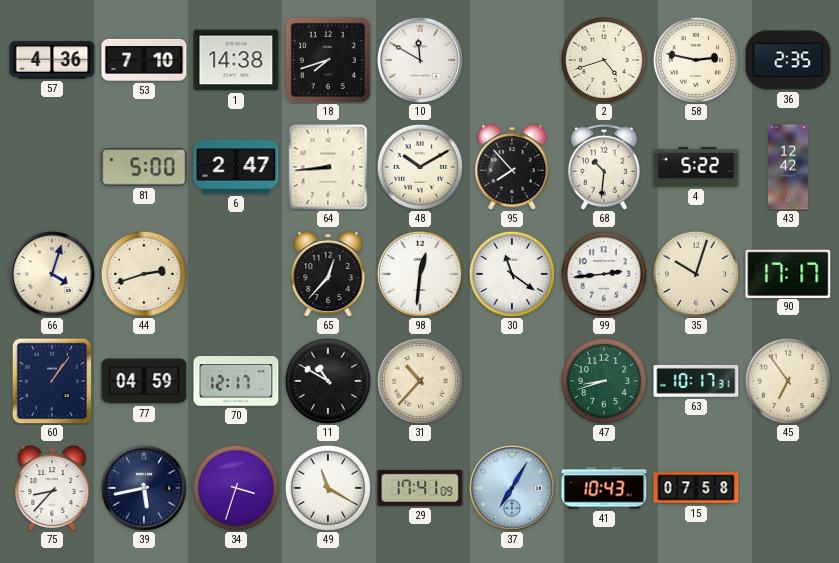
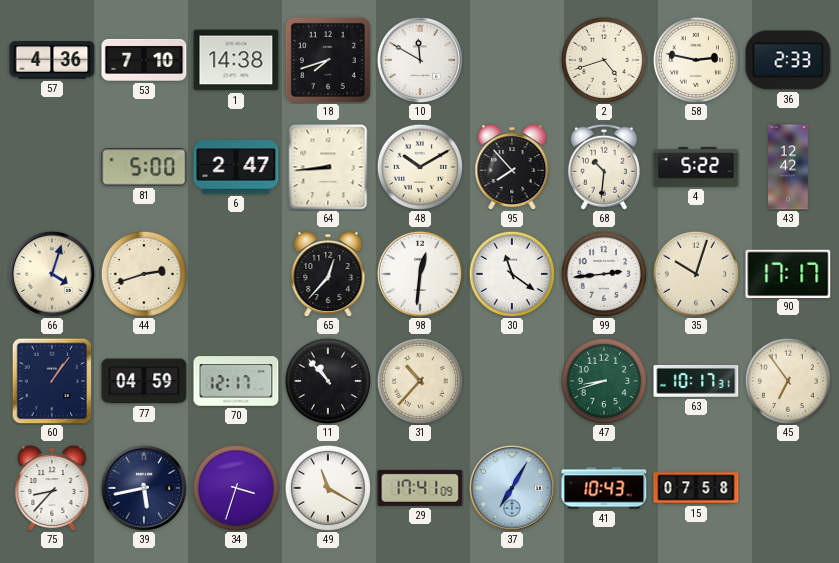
36: 2:35 -> 2:33
11: 10:50 -> 10:53
